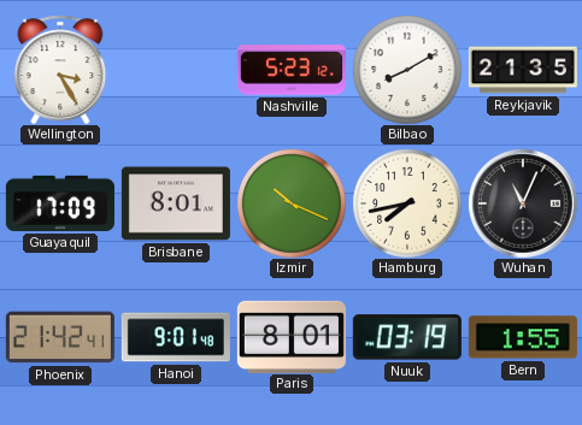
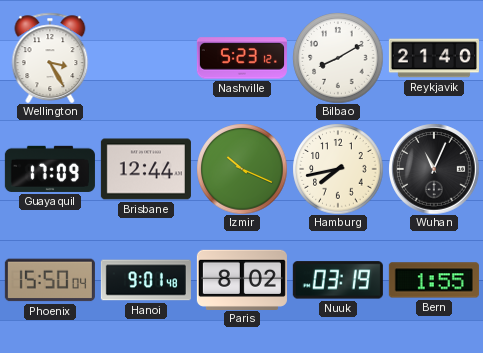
Reykjavik: 21:35 -> 21:40
Brisbane: 8:01 -> 12:44
Phoenix: 21:42 -> 15:50
Paris: 8:01 -> 8:02
